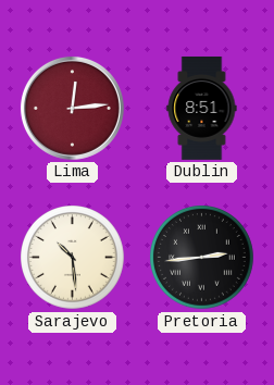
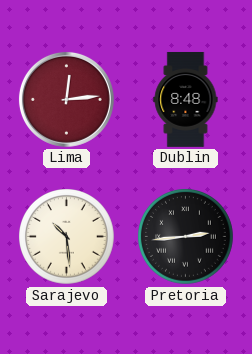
Dublin: 8:51 -> 8:48
